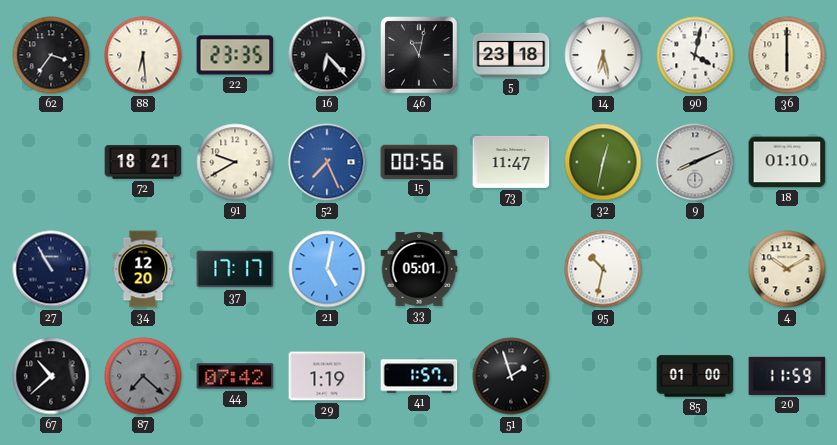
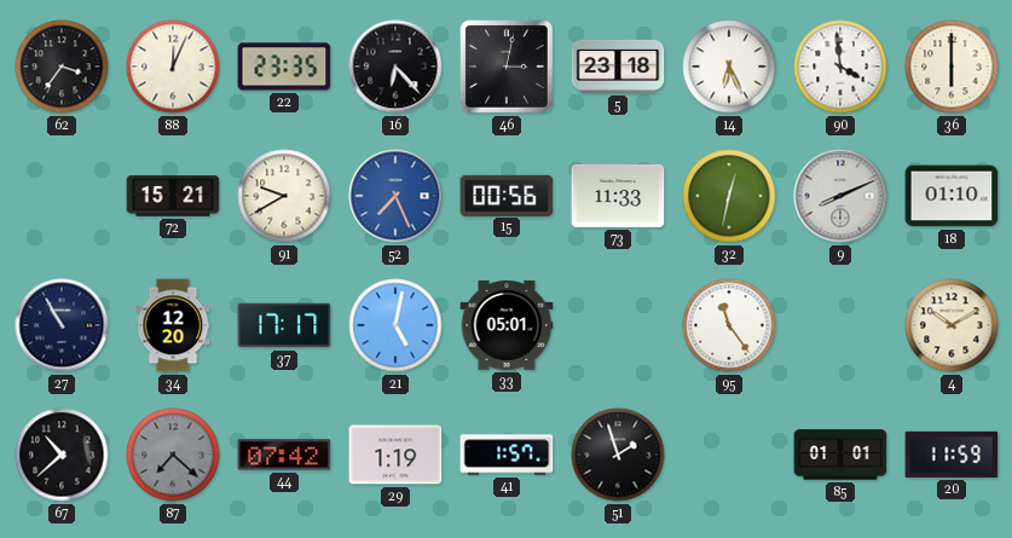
88: 6:29 -> 12:04
46: 11:02 -> 3:02
14: 6:28 -> 6:26
90: 4:02 -> 3:59
72: 18:21 -> 15:21
73: 11:47 -> 11:33
95: 10:32 -> 11:24
85: 01:00 -> 01:01
